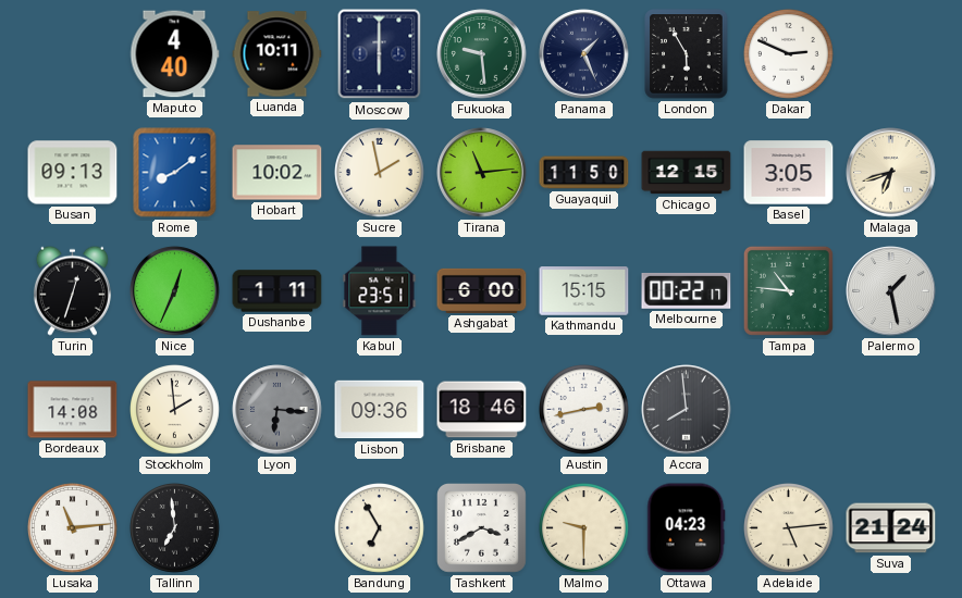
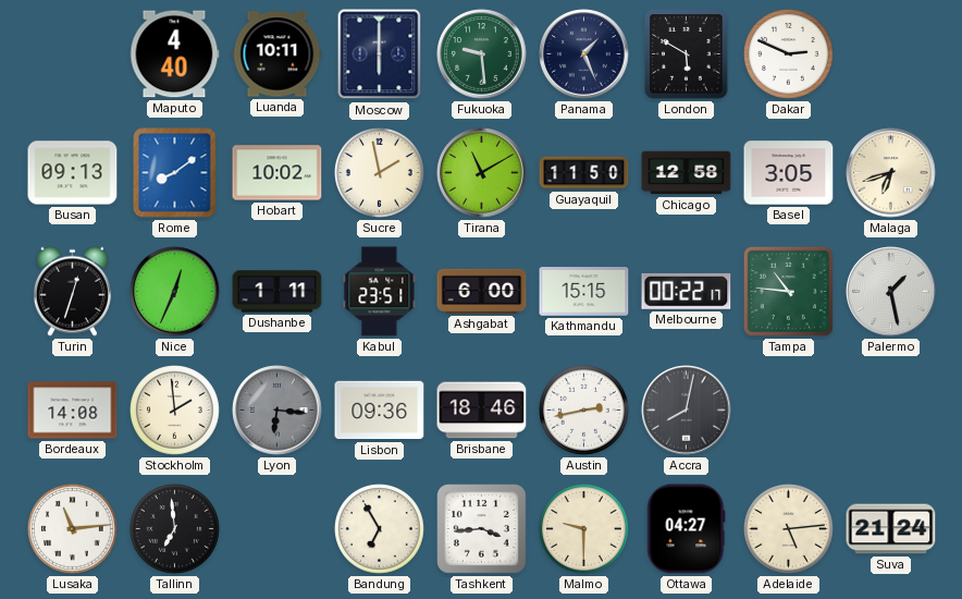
London: 5:55 -> 5:50
Tirana: 11:14 -> 11:10
Chicago: 12:15 -> 12:58
Accra: 7:59 -> 8:02
Tashkent: 3:40 -> 3:44
Ottawa: 04:23 -> 04:27
